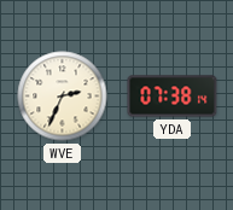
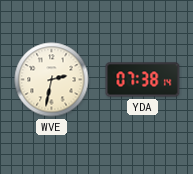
WVE: 2:34 -> 2:32
